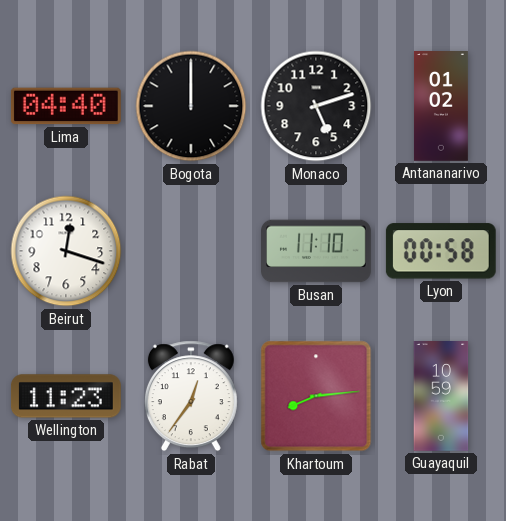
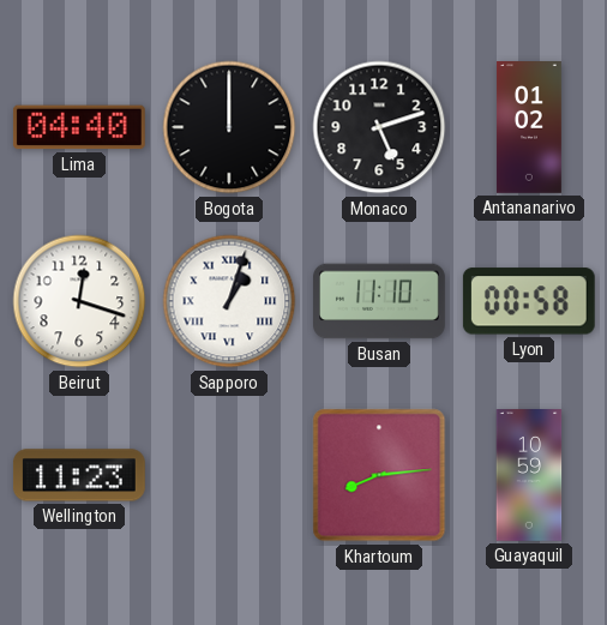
Sapporo: none -> 1:03
Rabat: 12:36 -> none
